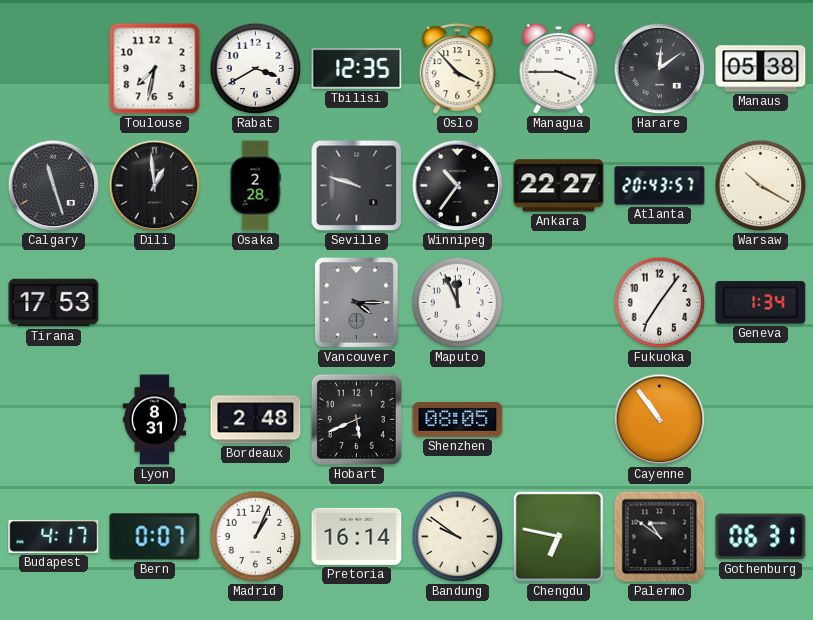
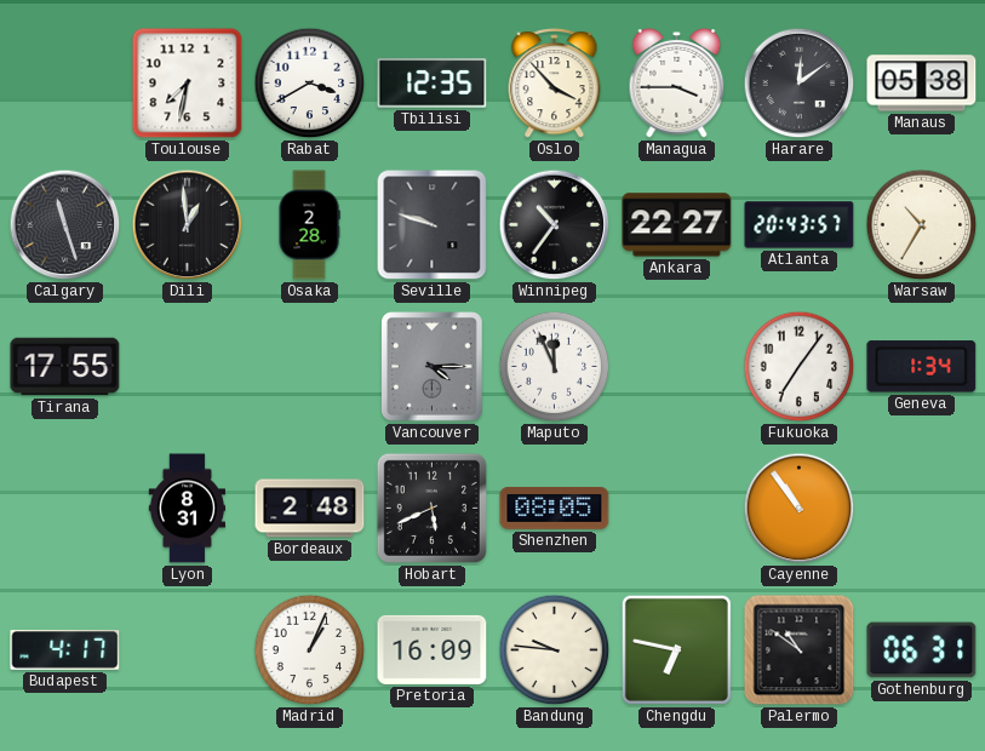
Warsaw: 10:20 -> 10:35
Tirana: 17:53 -> 17:55
Bern: 0:07 -> none
Pretoria: 16:14 -> 16:09
Bandung: 9:51 -> 9:46
